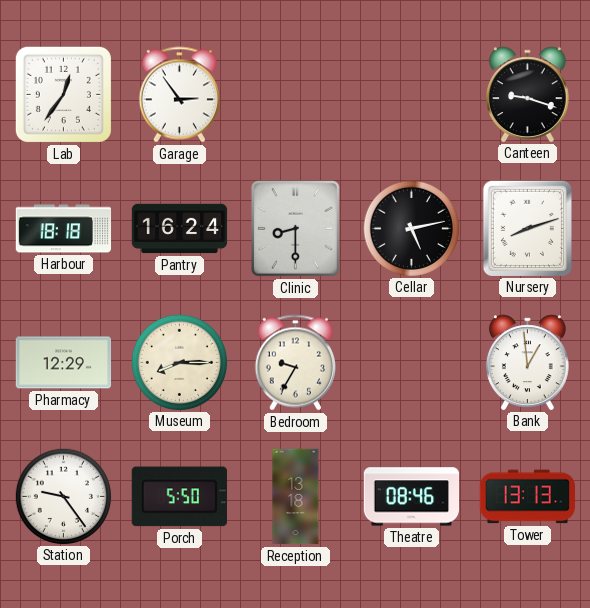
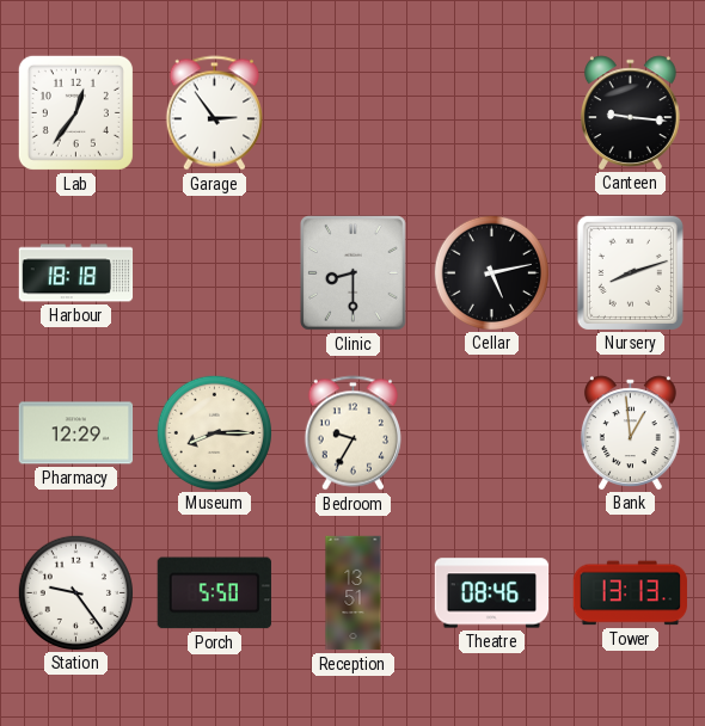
Canteen: 9:18 -> 9:16
Pantry: 16:24 -> none
Reception: 13:18 -> 13:51
